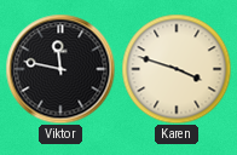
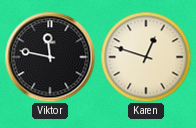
Karen: 3:48 -> 12:48
